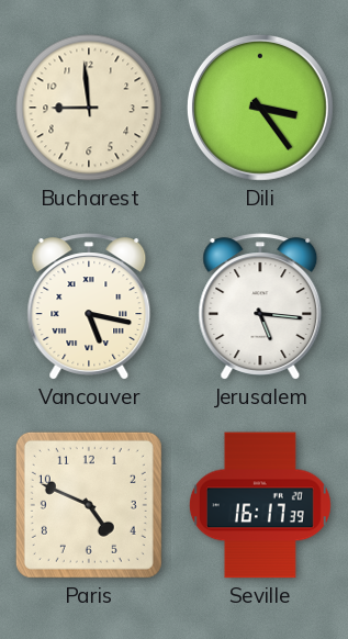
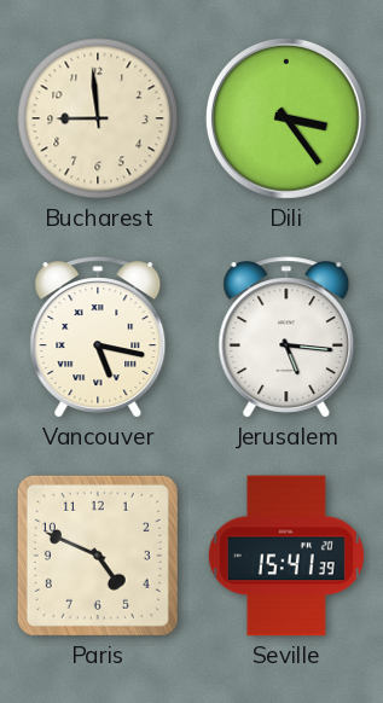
Seville: 16:17 -> 15:41
